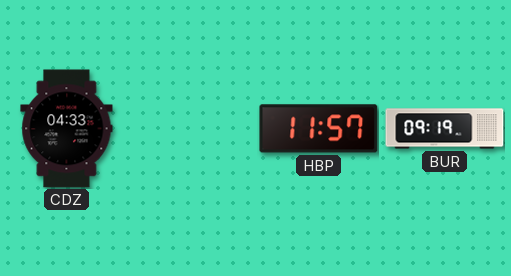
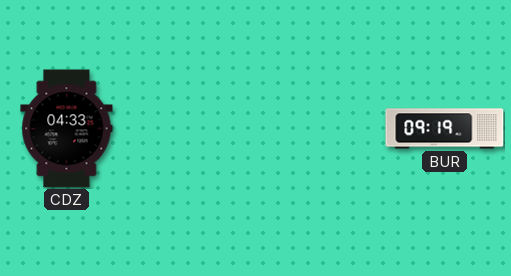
HBP: 11:57 -> none
